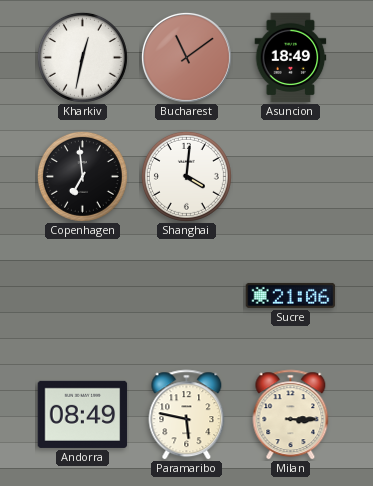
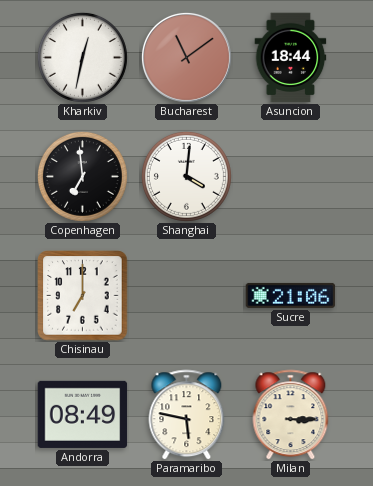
Asuncion: 18:49 -> 18:44
Chisinau: none -> 7:00
